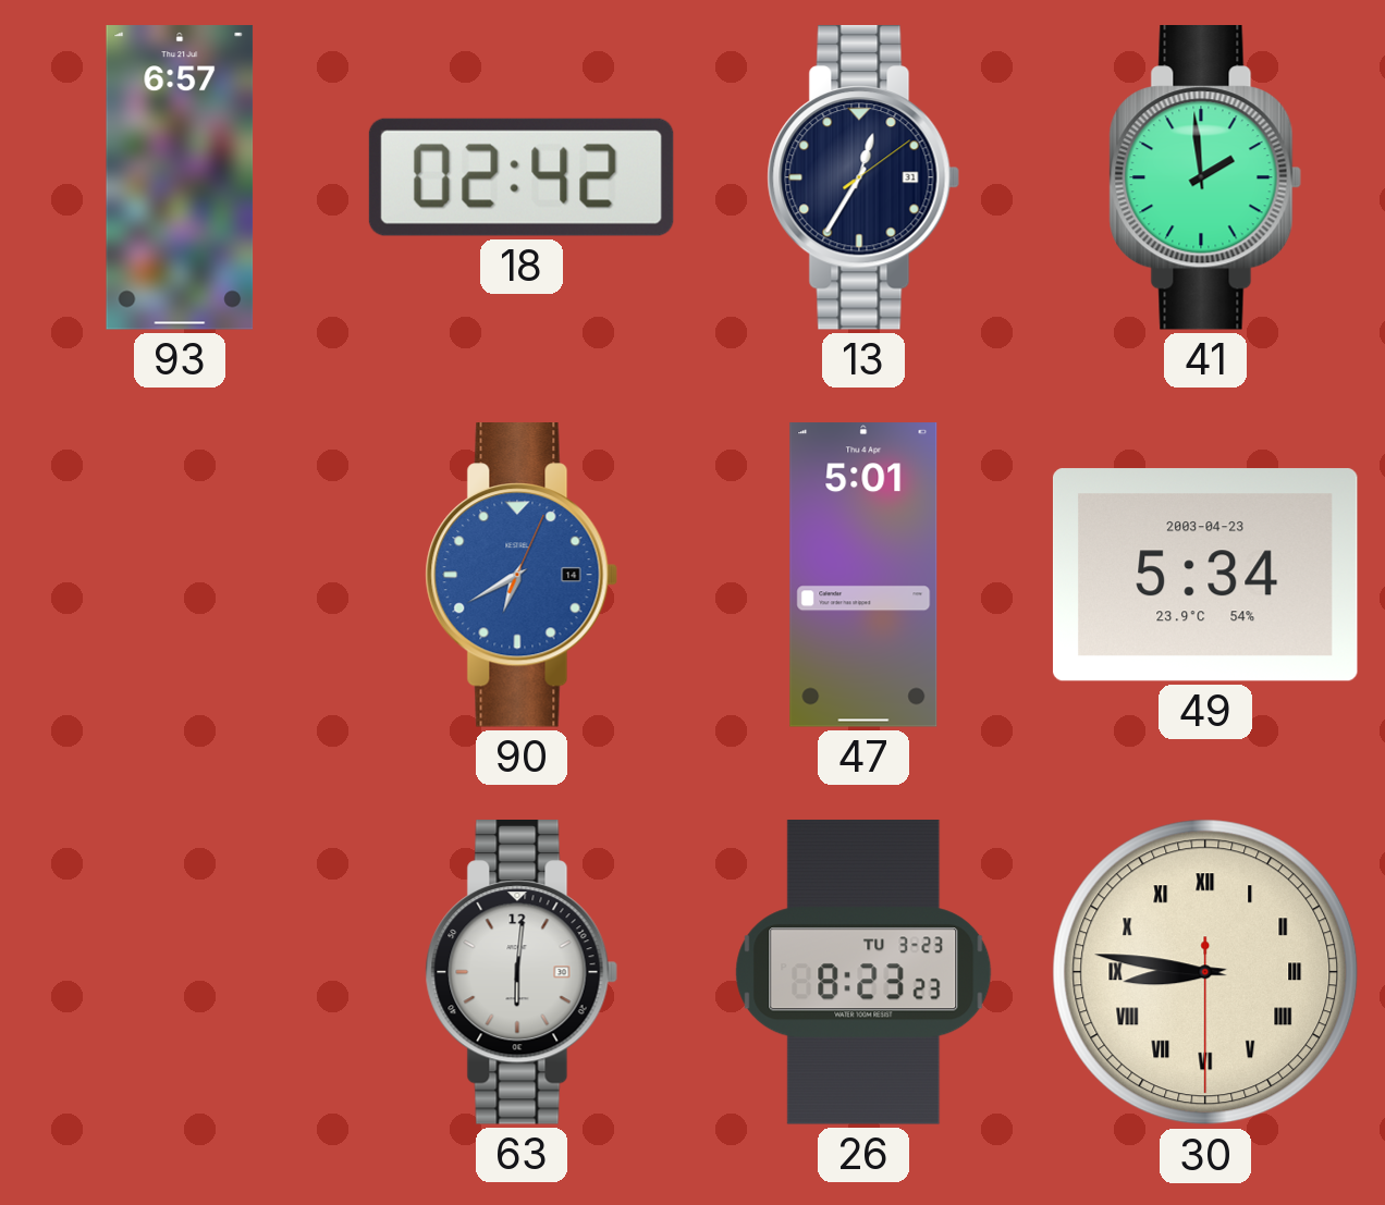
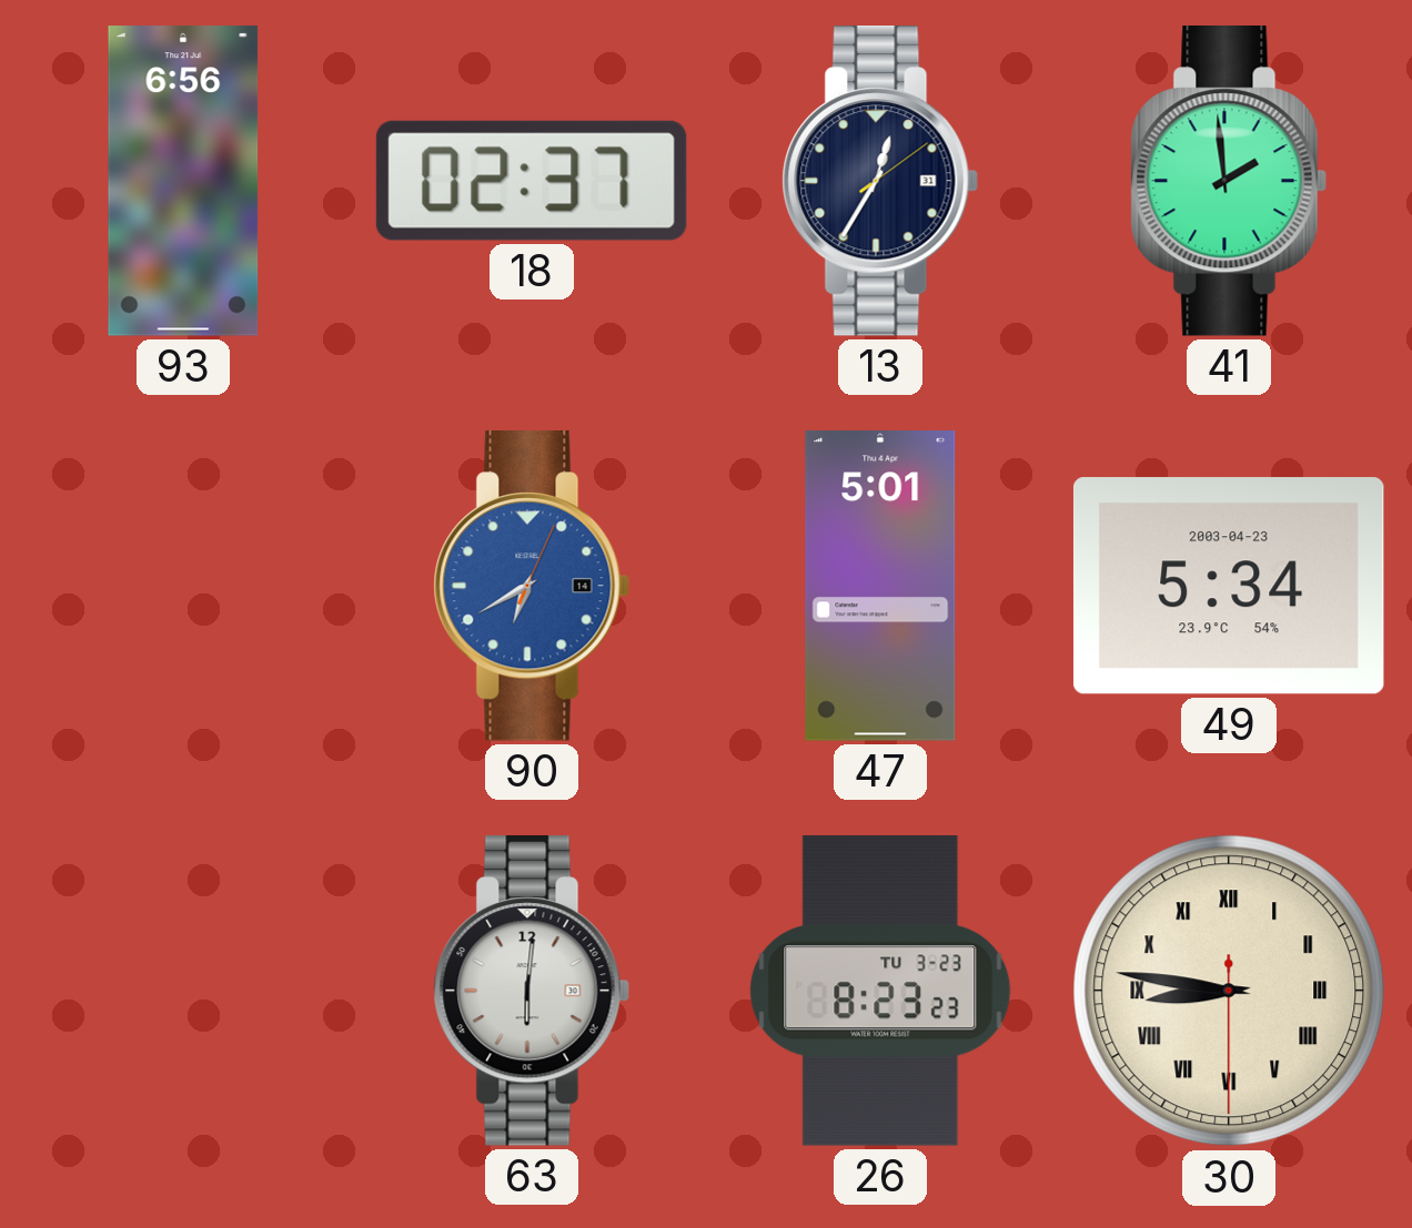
93: 6:57 -> 6:56
18: 02:42 -> 02:37
